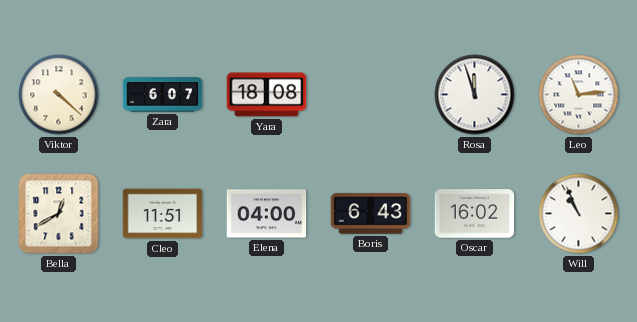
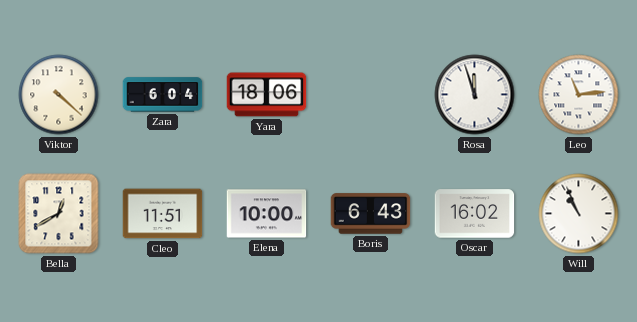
Zara: 6:07 -> 6:04
Yara: 18:08 -> 18:06
Elena: 04:00 -> 10:00
